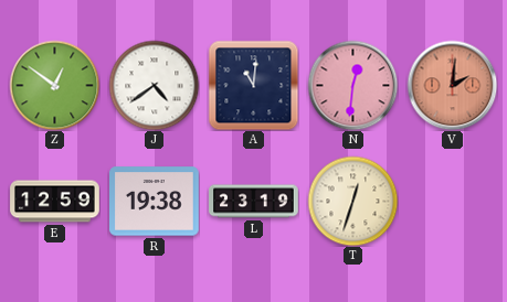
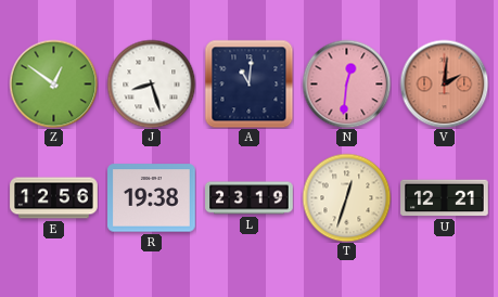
J: 4:39 -> 8:27
E: 12:59 -> 12:56
U: none -> 12:21
